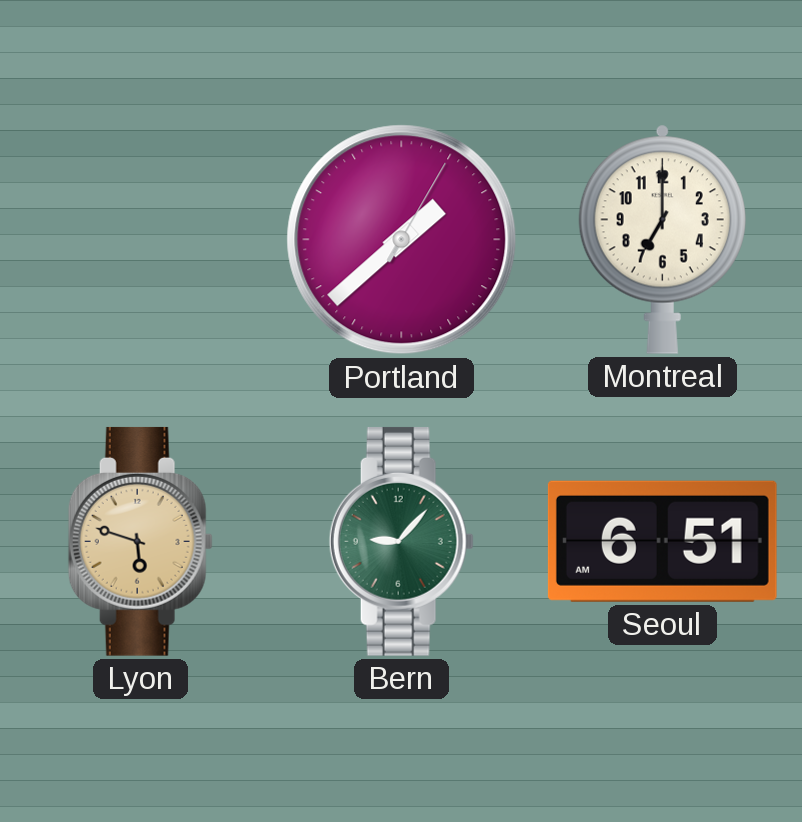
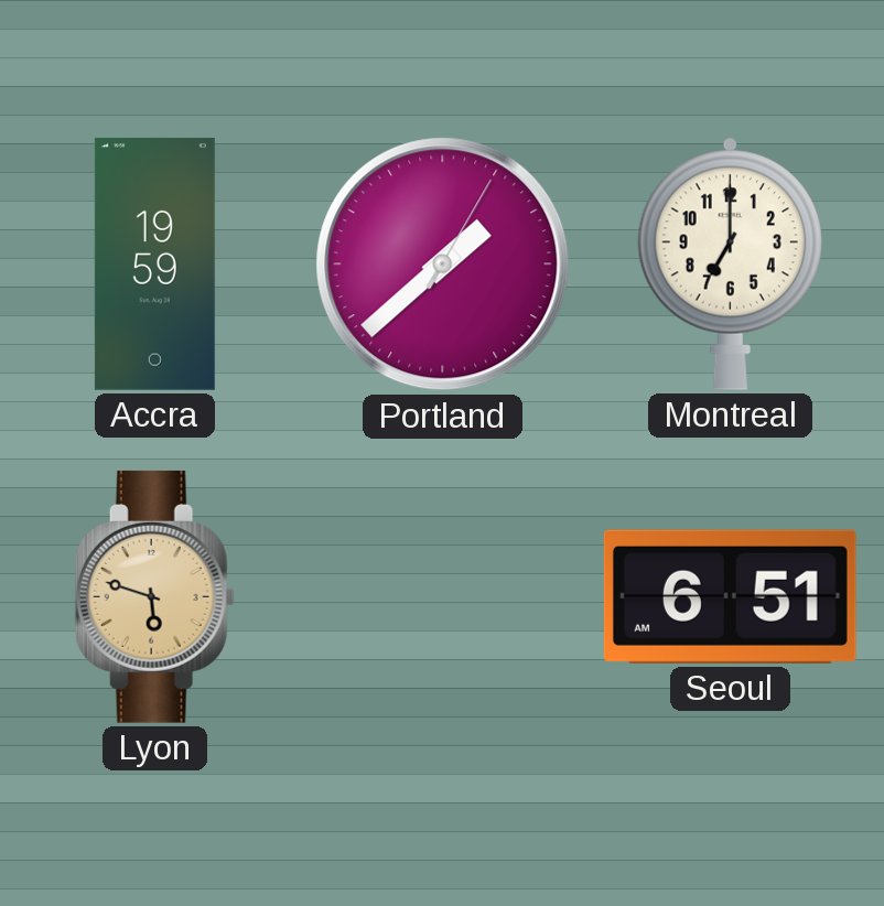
Accra: none -> 19:59
Bern: 9:07 -> none
